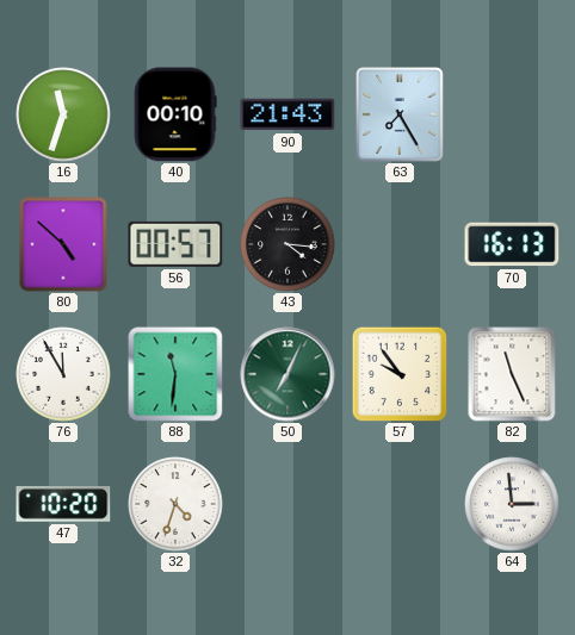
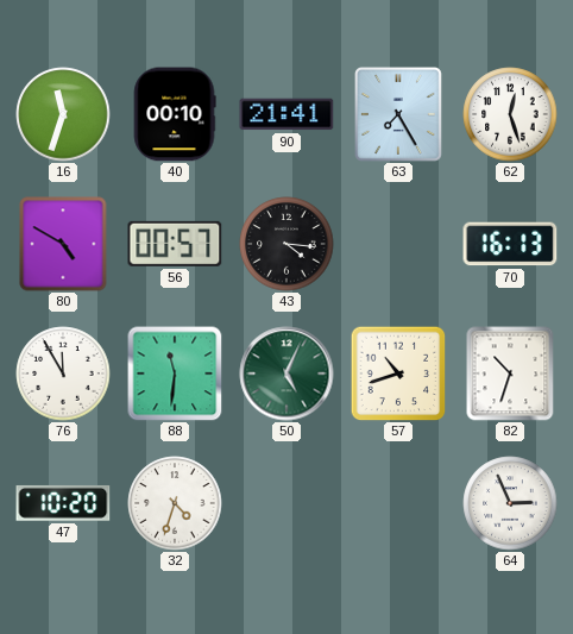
90: 21:43 -> 21:41
62: none -> 12:27
80: 4:52 -> 4:50
50: 7:04 -> 5:04
57: 9:54 -> 10:42
82: 11:26 -> 10:33
64: 2:59 -> 2:56
